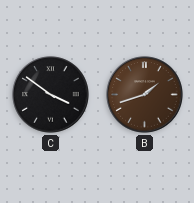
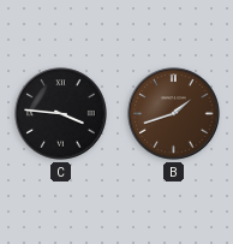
C: 3:51 -> 3:46
